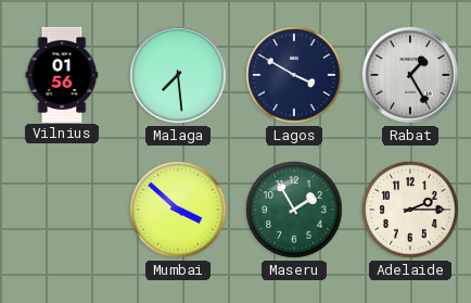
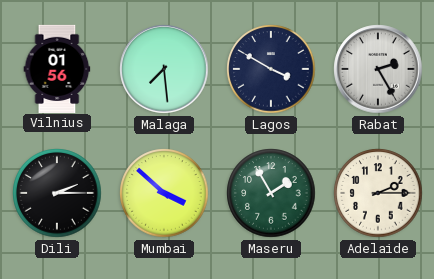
Rabat: 1:25 -> 2:25
Dili: none -> 2:15
